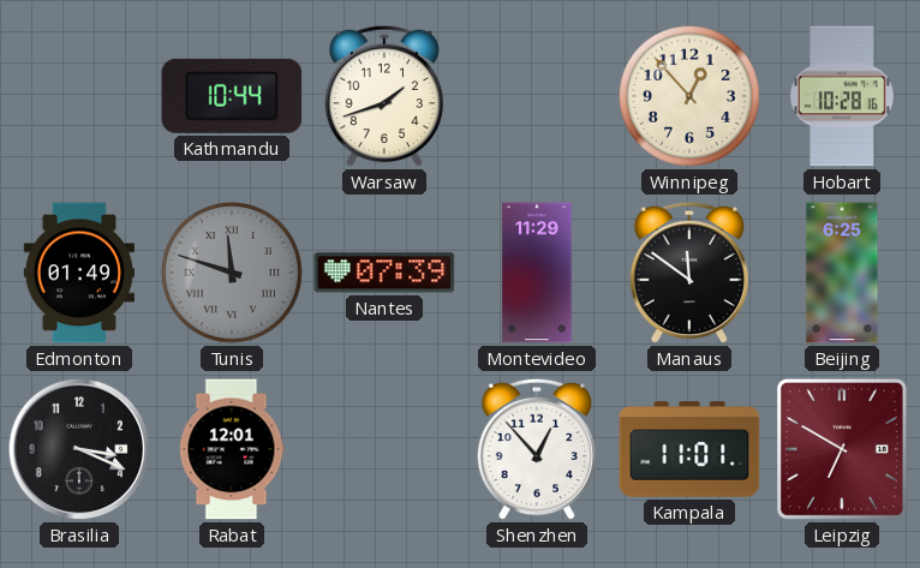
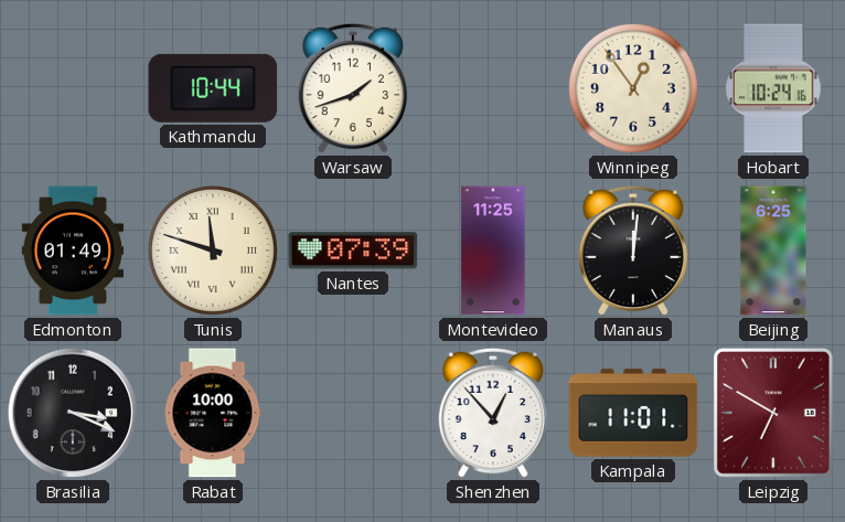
Winnipeg: 12:53 -> 12:54
Hobart: 10:28 -> 10:24
Tunis dial: grey -> cream
Montevideo: 11:29 -> 11:25
Manaus: 11:51 -> 12:01
Rabat: 12:01 -> 10:00
